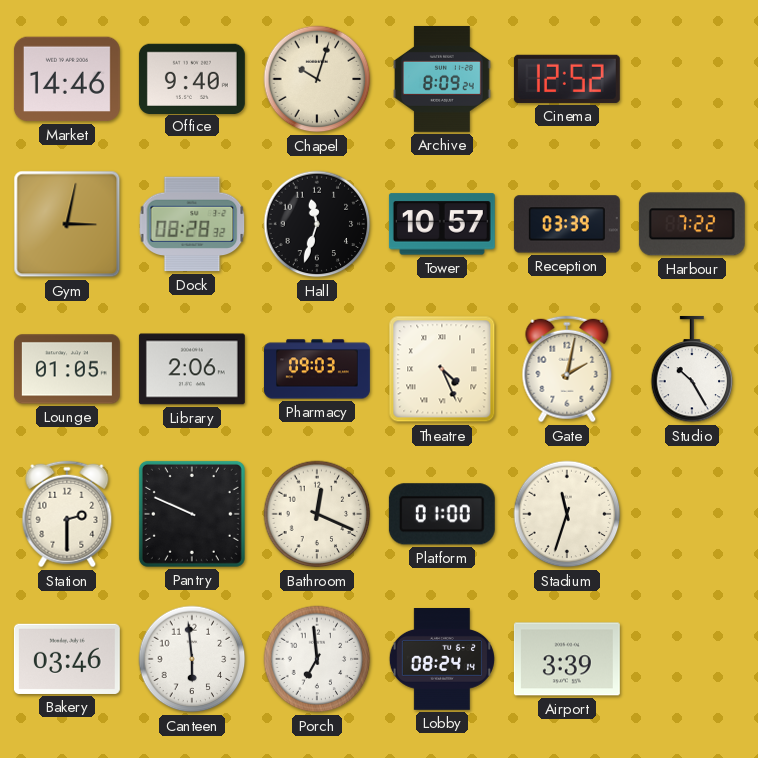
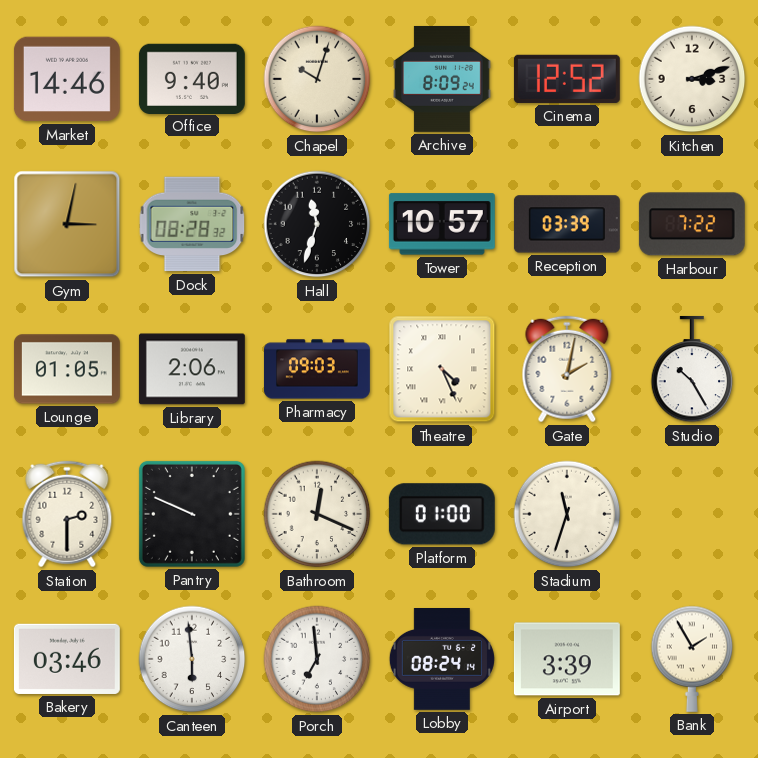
Kitchen: none -> 3:12
Bank: none -> 1:55
